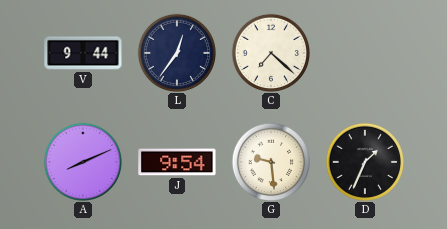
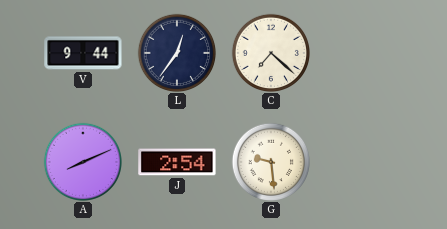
J: 9:54 -> 2:54
D: 1:34 -> none
